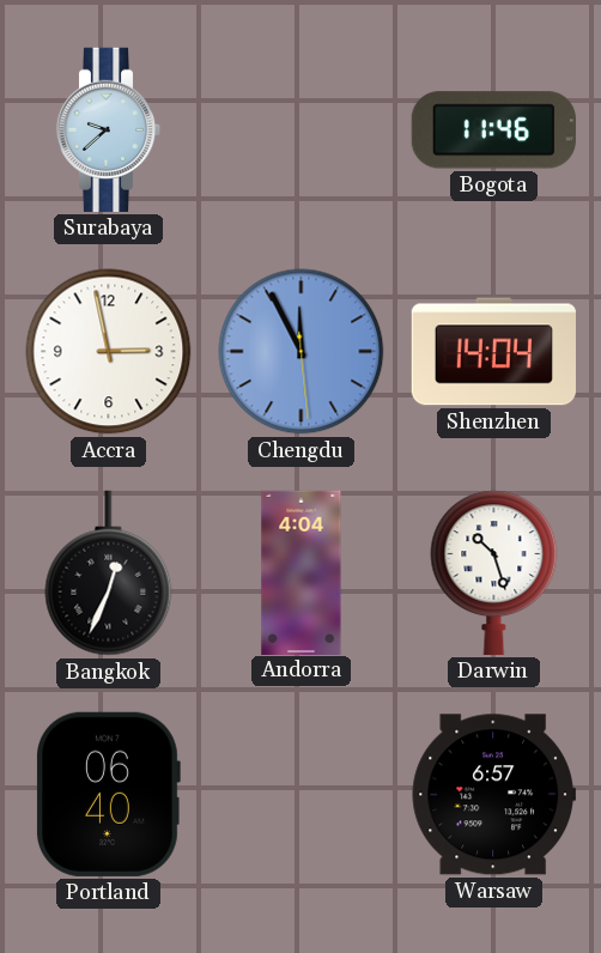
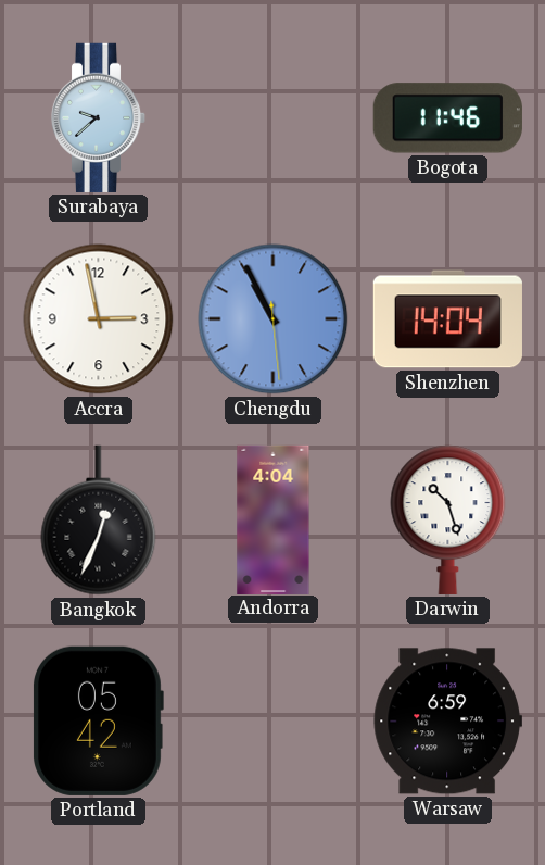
Chengdu: 11:55 -> 10:55
Portland: 06:40 -> 05:42
Warsaw: 6:57 -> 6:59
